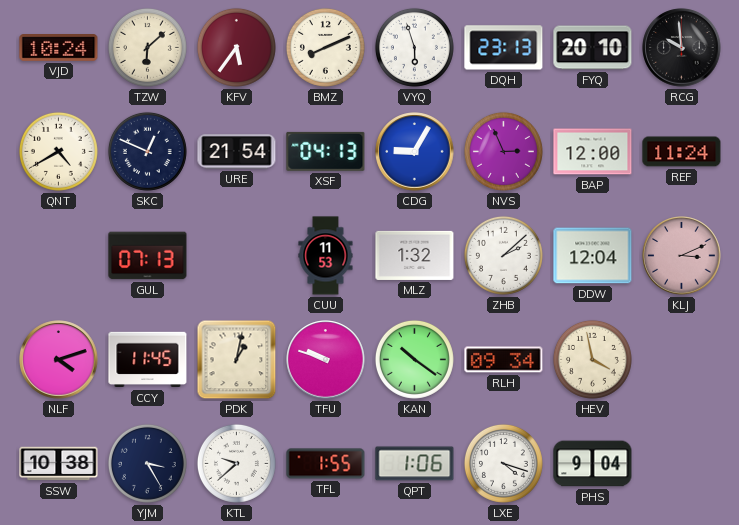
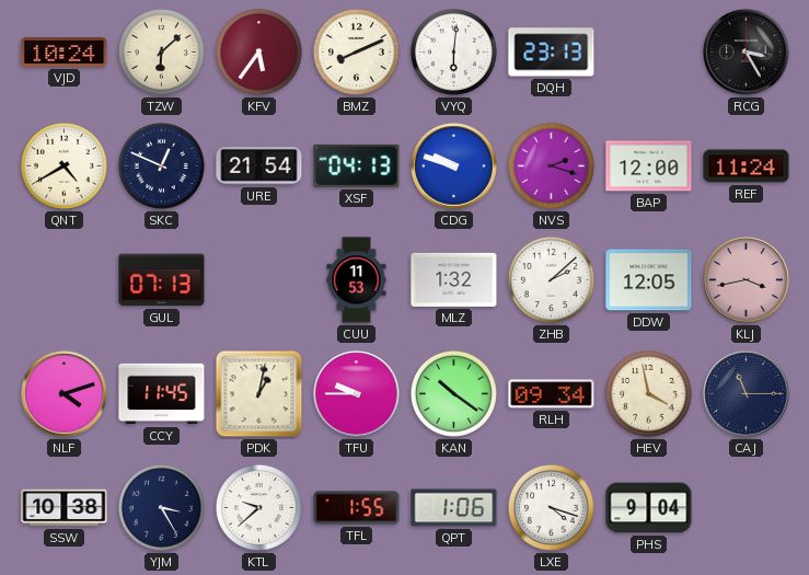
VYQ: 5:57 -> 6:01
FYQ: 20:10 -> none
RCG: 9:59 -> 3:25
CDG: 9:05 -> 9:48
NVS: 2:56 -> 2:18
DDW: 12:04 -> 12:05
KLJ: 3:11 -> 3:43
TFU: 9:48 -> 9:45
CAJ: none -> 11:15
